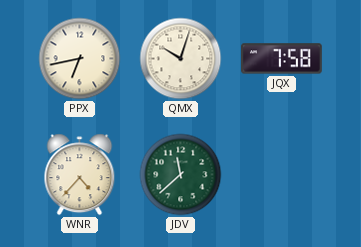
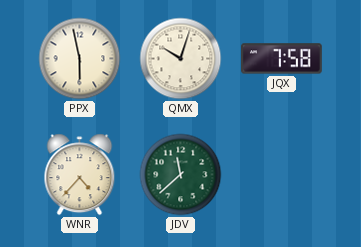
PPX: 6:43 -> 5:58
